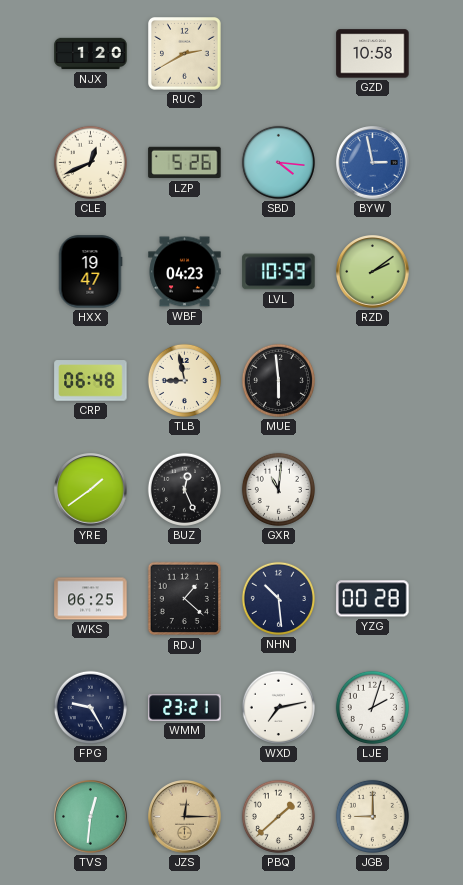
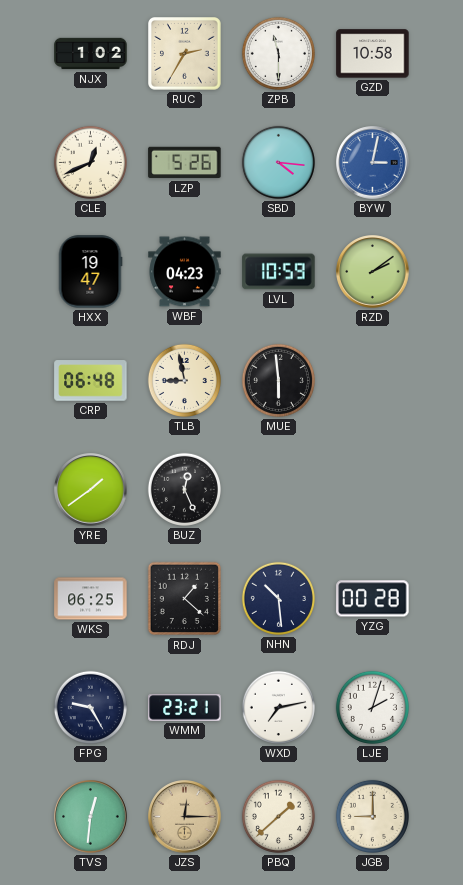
NJX: 1:20 -> 1:02
RUC: 2:40 -> 2:35
ZPB: none -> 11:30
BYW: 2:58 -> 3:02
GXR: 11:01 -> none
